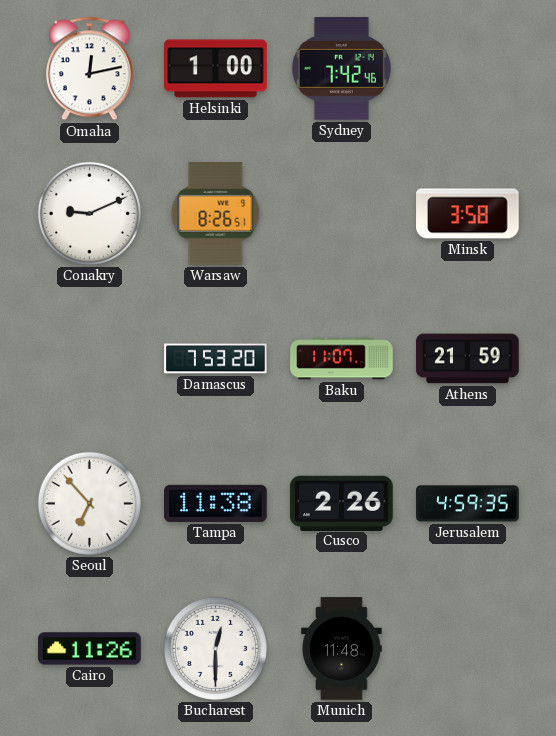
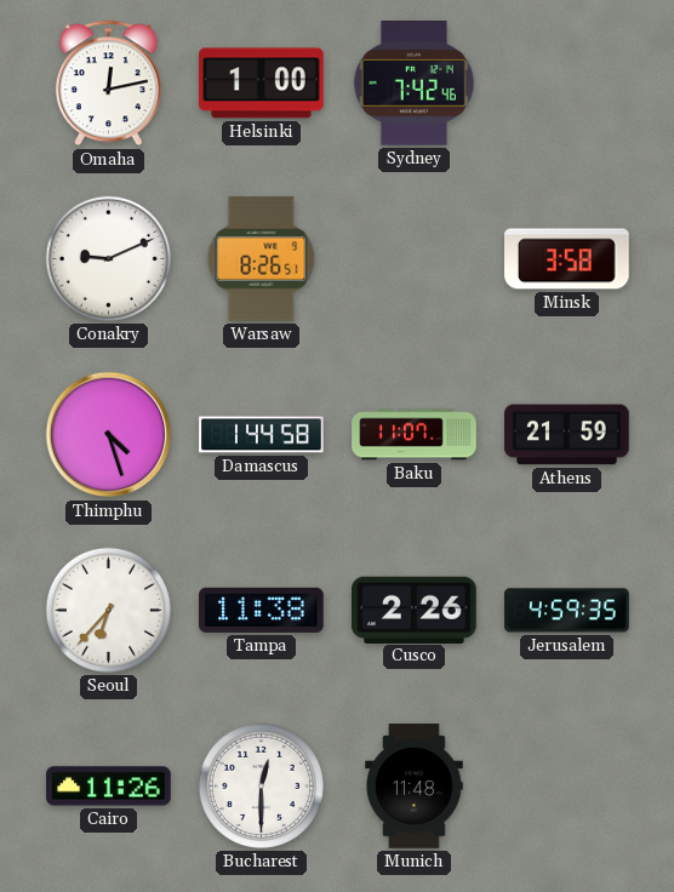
Thimphu: none -> 4:27
Damascus: 7:53 -> 1:44
Seoul: 6:53 -> 6:37
